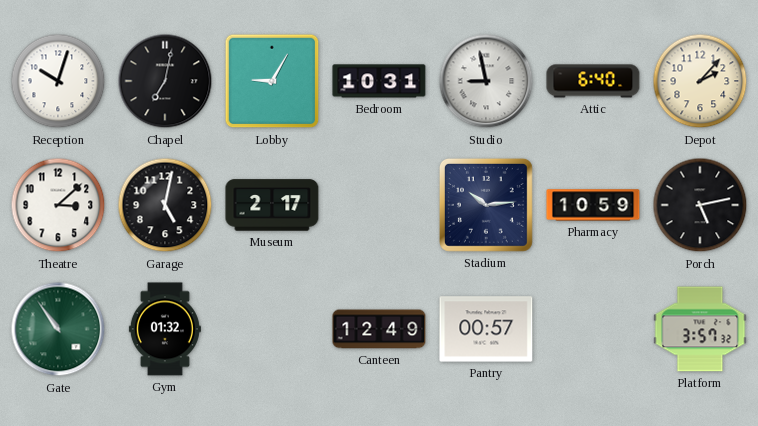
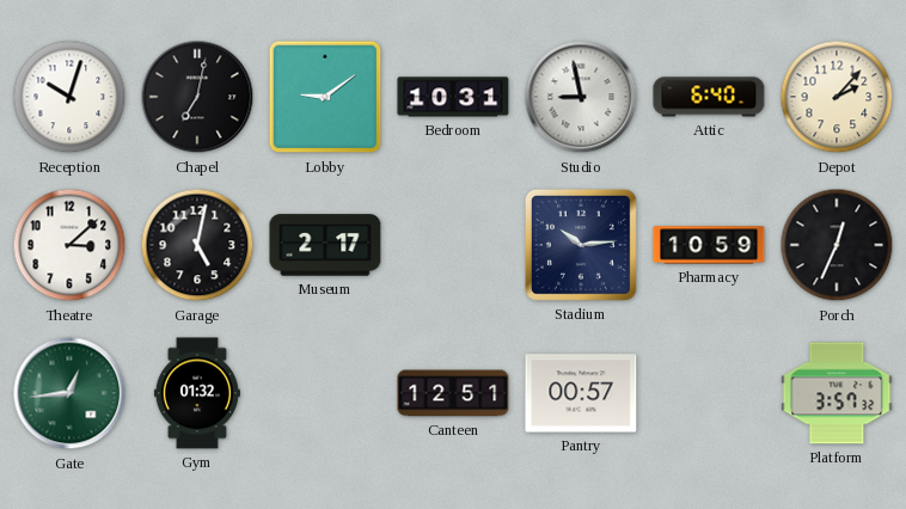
Lobby: 9:05 -> 9:09
Porch: 5:13 -> 12:34
Gate: 10:54 -> 12:44
Canteen: 12:49 -> 12:51
